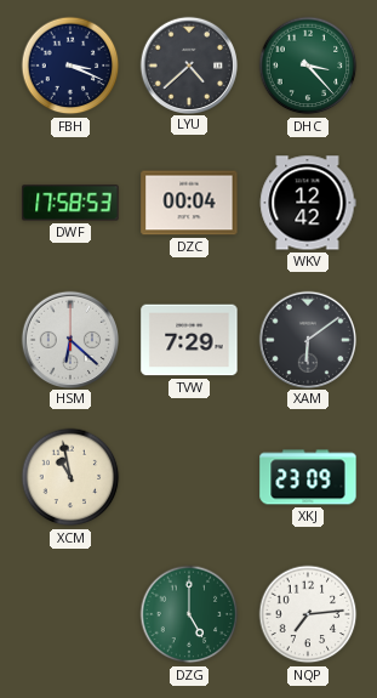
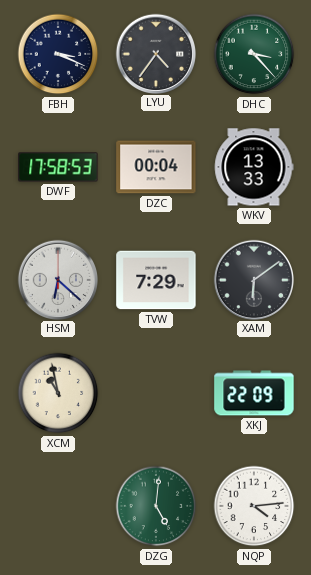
LYU: 4:38 -> 4:36
WKV: 12:42 -> 13:33
XKJ: 23:09 -> 22:09
DZG: 5:00 -> 5:01
NQP: 7:14 -> 4:14
